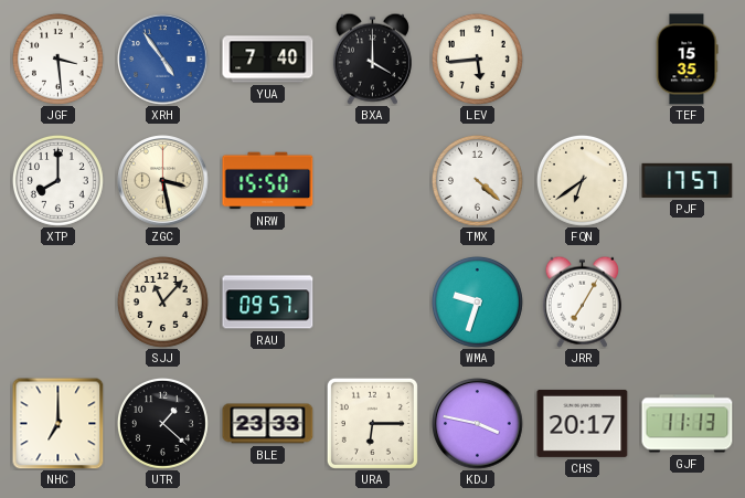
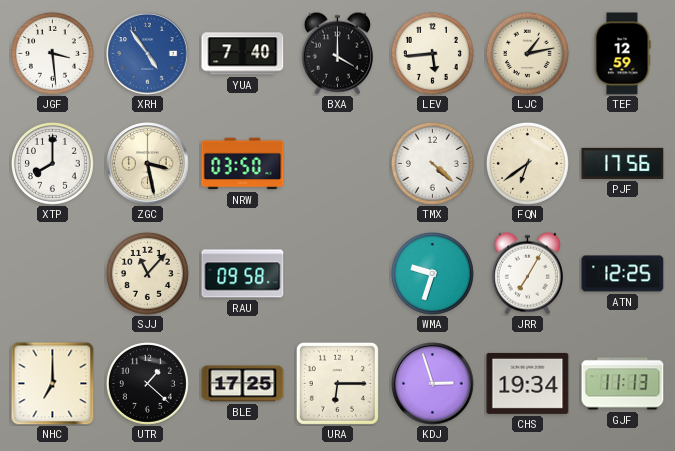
LJC: none -> 1:13
TEF: 15:35 -> 12:59
NRW: 15:50 -> 03:50
PJF: 17:57 -> 17:56
RAU: 09:57 -> 09:58
ATN: none -> 12:25
BLE: 23:33 -> 17:25
KDJ: 3:47 -> 2:57
CHS: 20:17 -> 19:34
